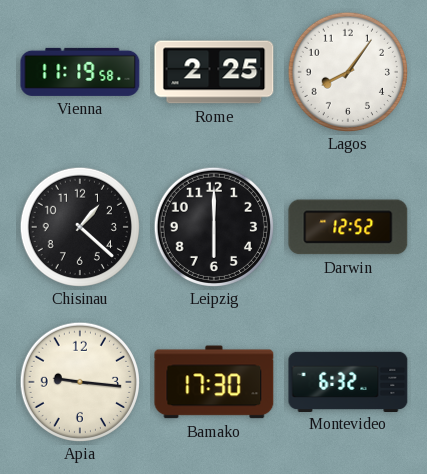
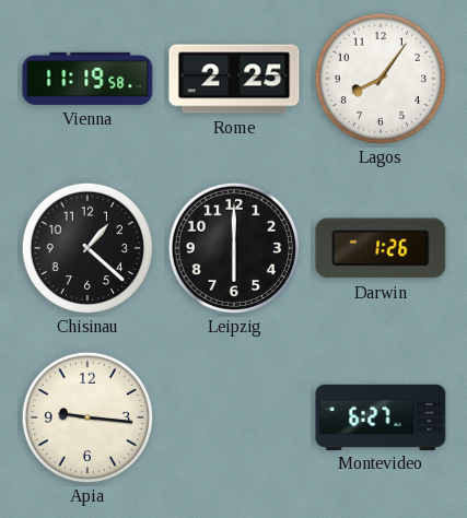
Darwin: 12:52 -> 1:26
Bamako: 17:30 -> none
Montevideo: 6:32 -> 6:27
